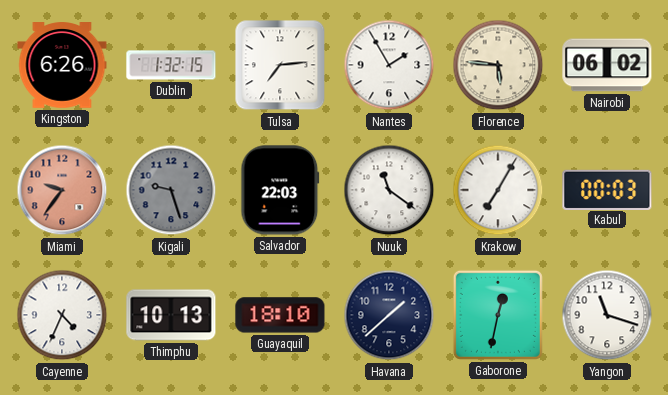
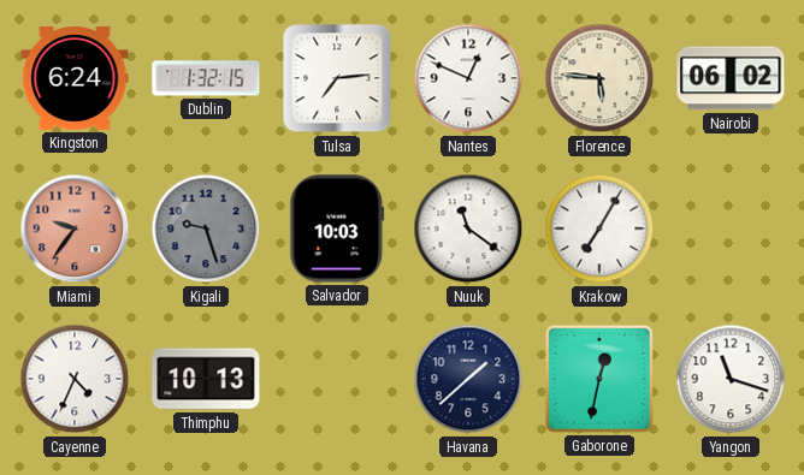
Kingston: 6:26 -> 6:24
Nantes: 1:55 -> 12:49
Salvador: 22:03 -> 10:03
Kabul: 00:03 -> none
Guayaquil: 18:10 -> none
